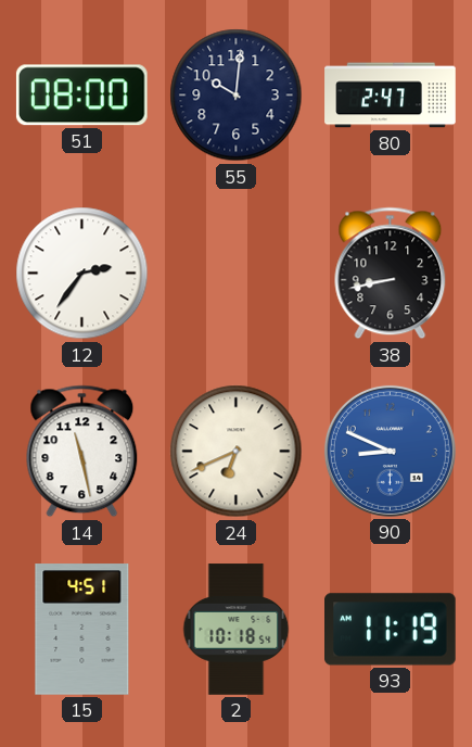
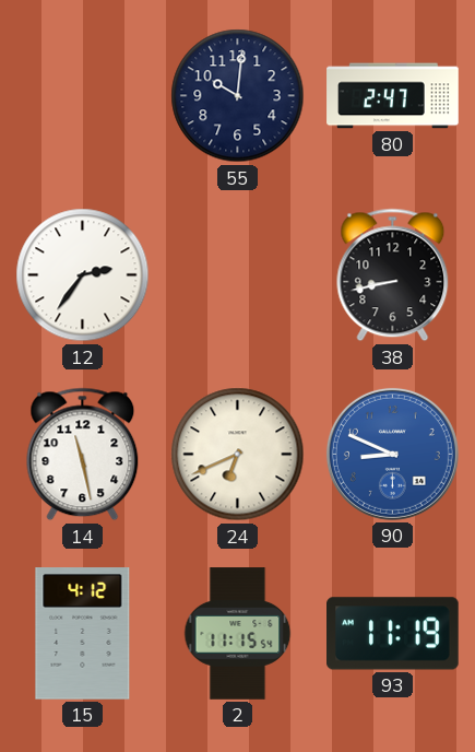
51: 08:00 -> none
15: 4:51 -> 4:12
2: 10:18 -> 11:15
